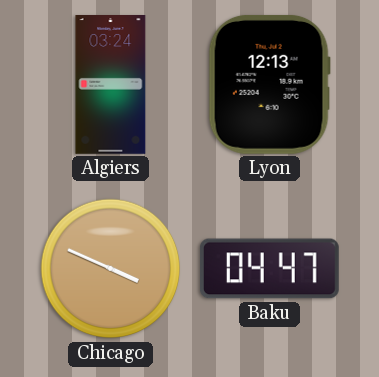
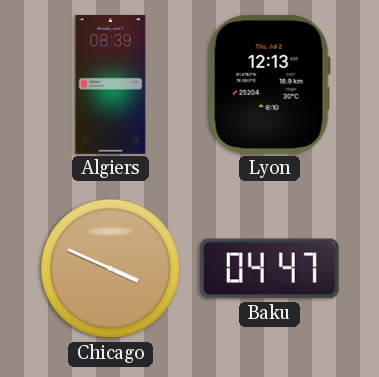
Algiers: 03:24 -> 08:39
